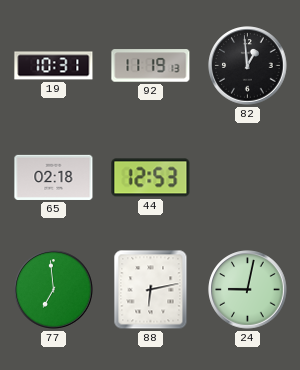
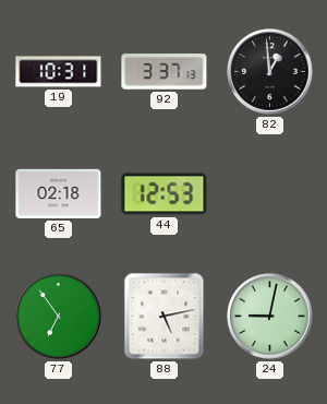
92: 11:19 -> 3:37
77: 6:59 -> 6:54
88: 6:13 -> 5:13
